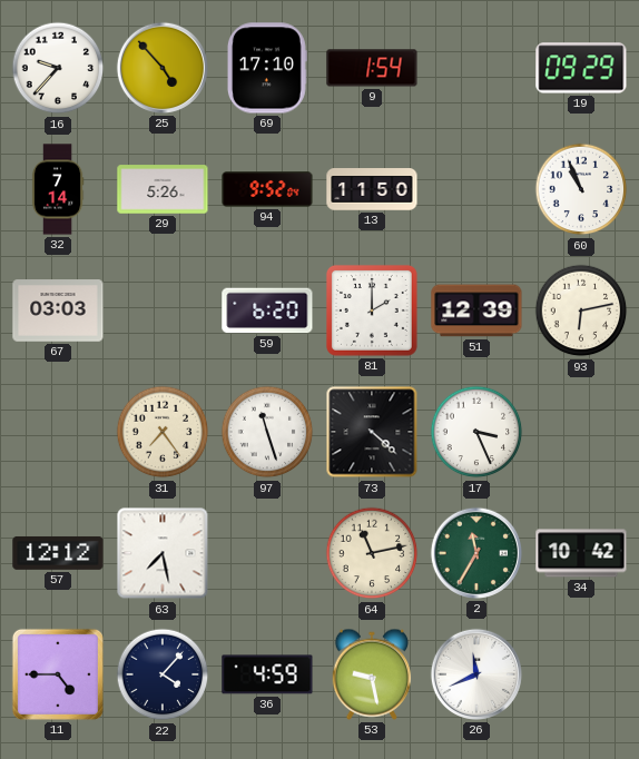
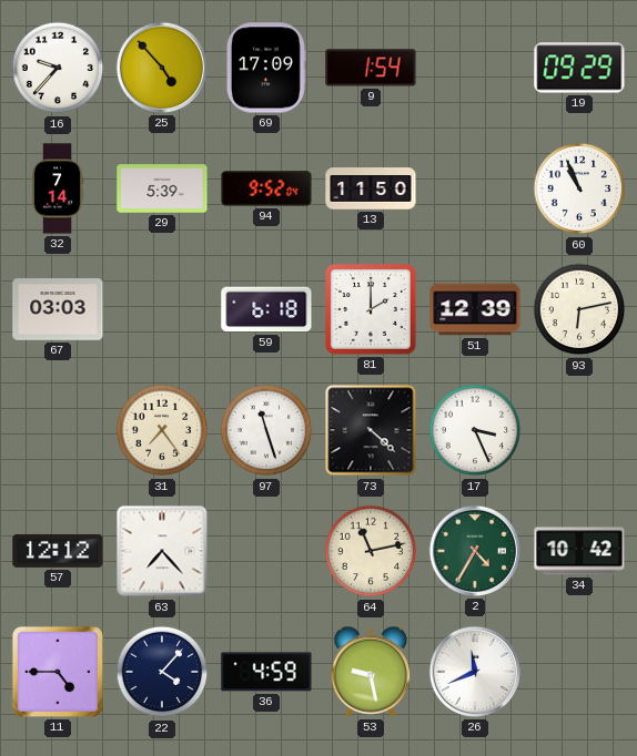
69: 17:10 -> 17:09
29: 5:26 -> 5:39
59: 6:20 -> 6:18
63: 7:28 -> 7:23
2: 11:35 -> 4:35
